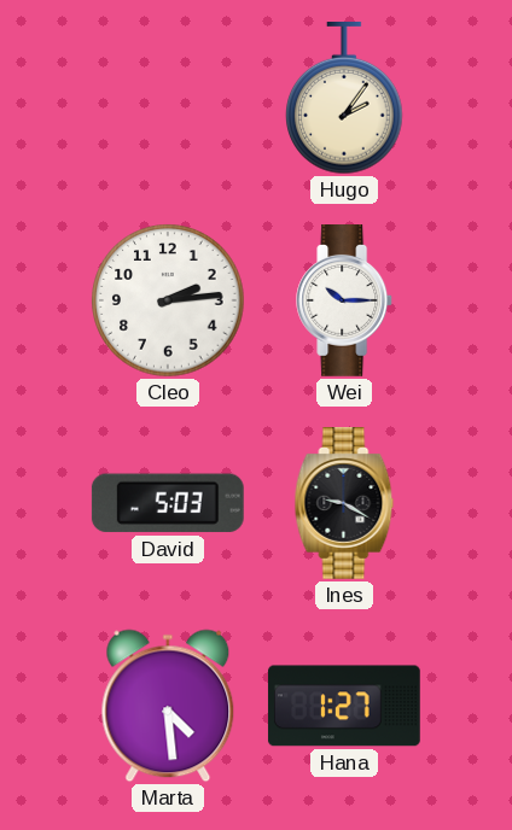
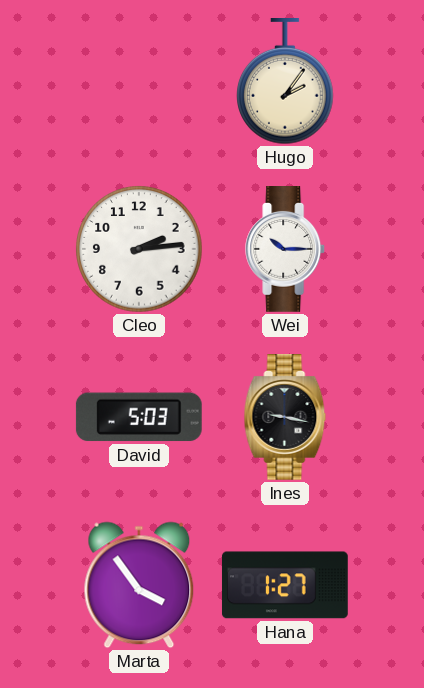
Ines: 9:20 -> 9:17
Marta: 4:29 -> 3:54
